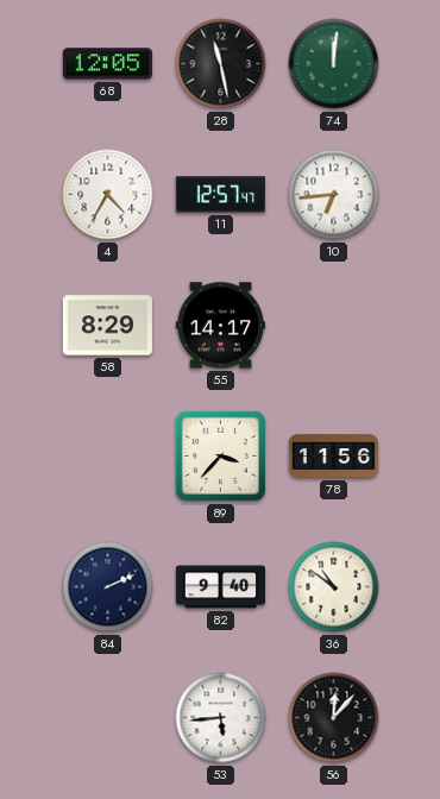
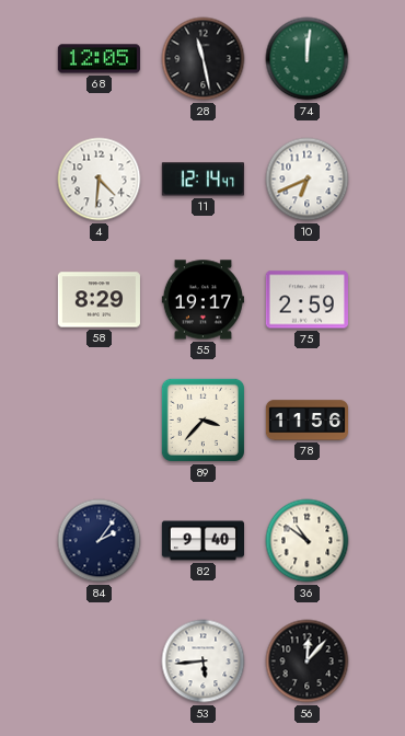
4: 4:35 -> 4:31
11: 12:57 -> 12:14
10: 6:44 -> 6:41
55: 14:17 -> 19:17
75: none -> 2:59
84: 2:11 -> 2:06
